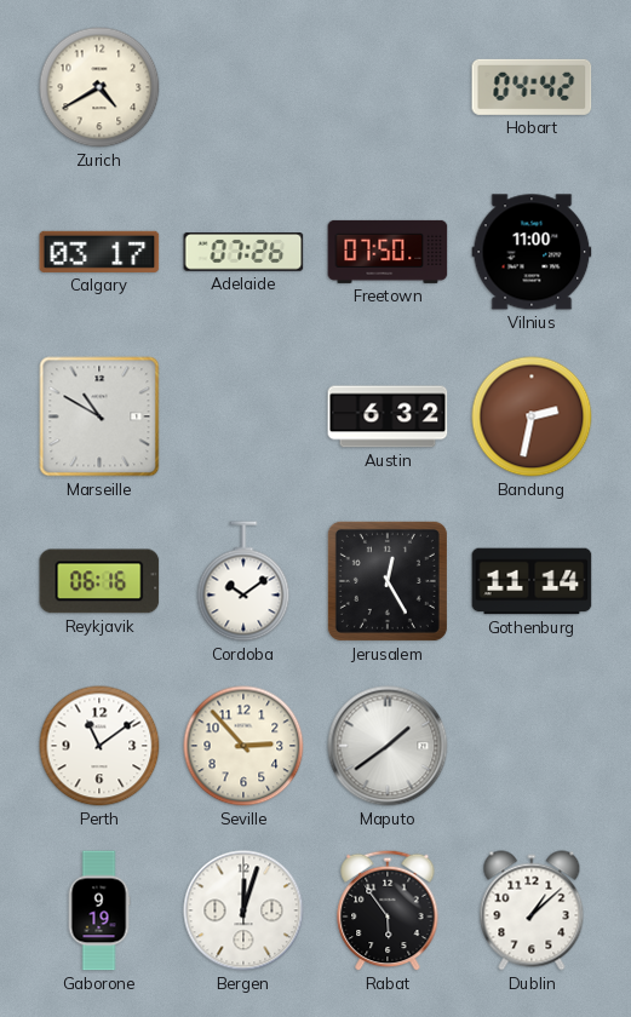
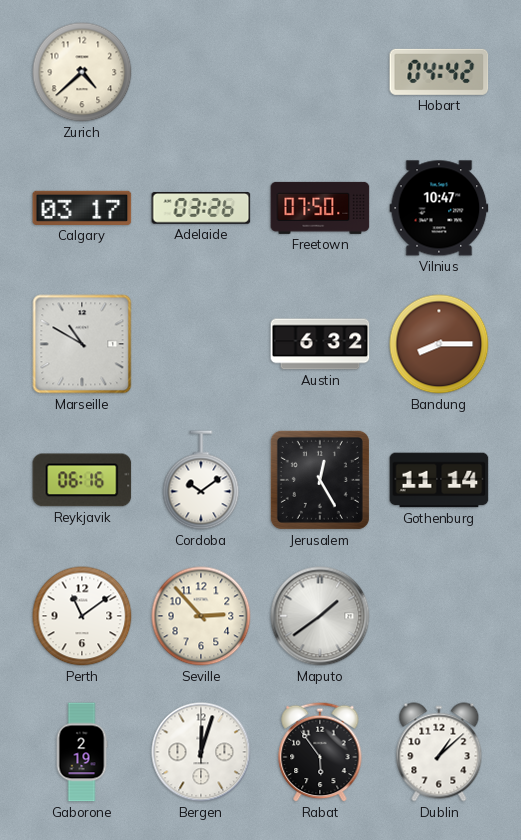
Zurich: 4:40 -> 4:38
Adelaide: 07:26 -> 03:26
Vilnius: 11:00 -> 10:47
Bandung: 2:32 -> 8:15
Gaborone: 9:19 -> 2:19
